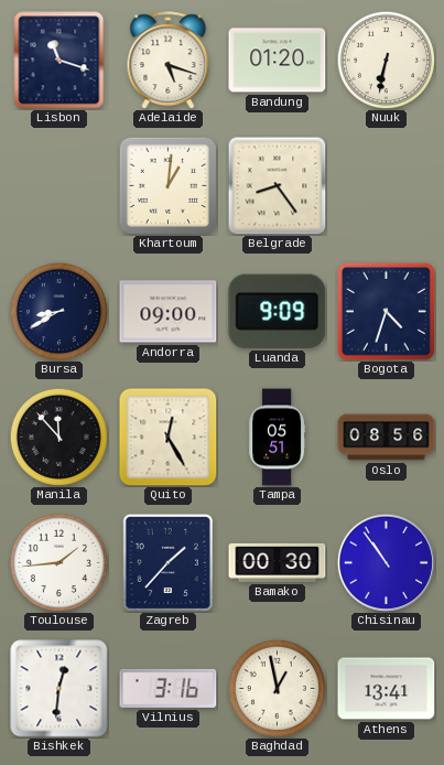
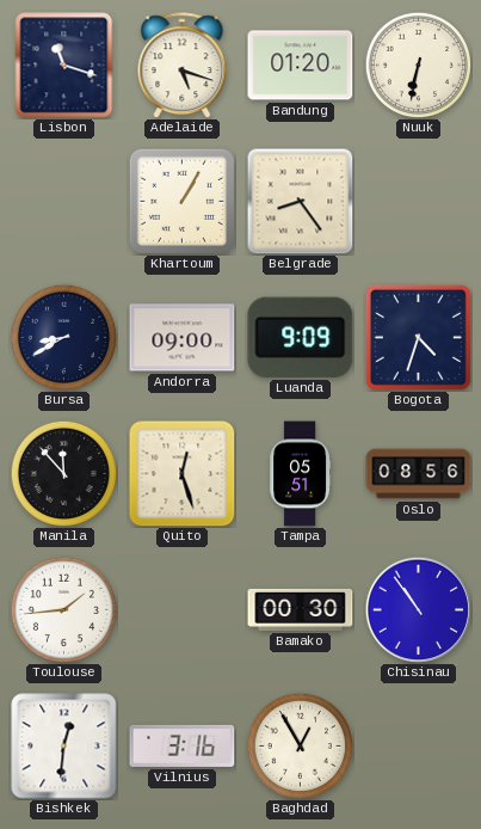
Khartoum: 1:01 -> 1:05
Quito: 12:25 -> 12:27
Zagreb: 1:37 -> none
Baghdad: 12:58 -> 12:55
Athens: 13:41 -> none
